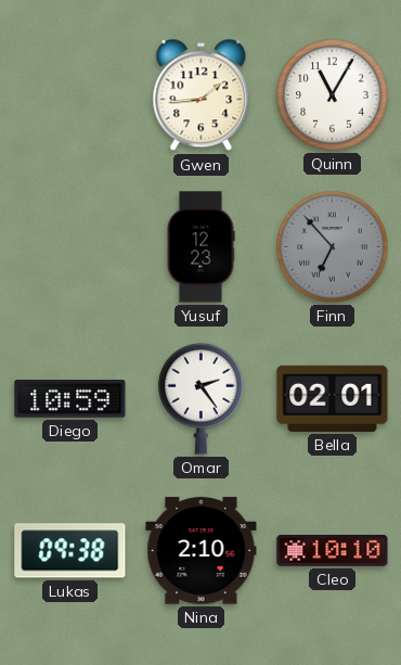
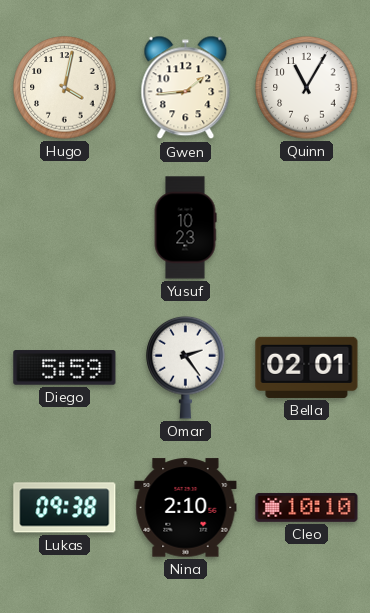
Hugo: none -> 4:02
Yusuf: 12:23 -> 10:23
Finn: 6:53 -> none
Diego: 10:59 -> 5:59
